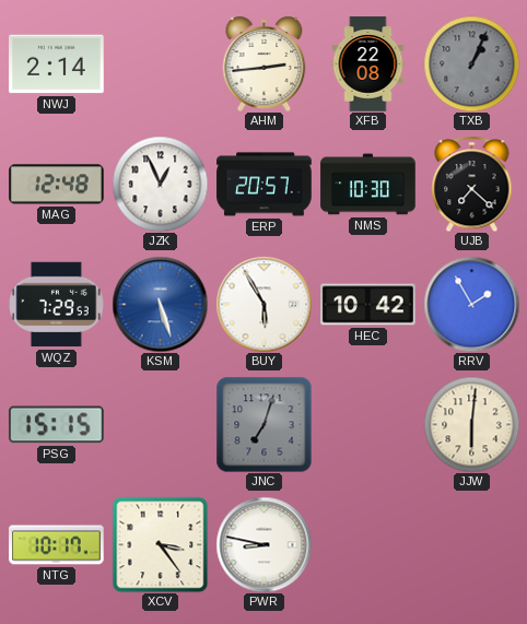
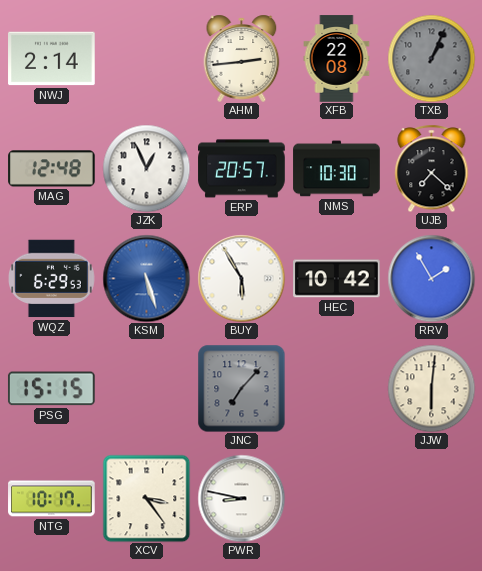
WQZ: 7:29 -> 6:29
JNC: 7:03 -> 7:07
